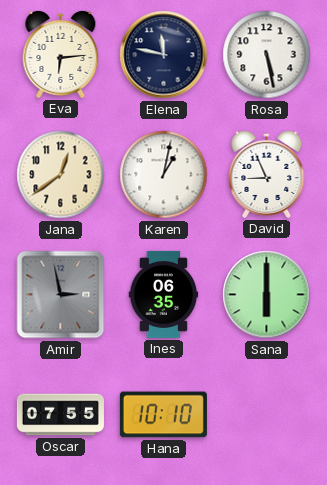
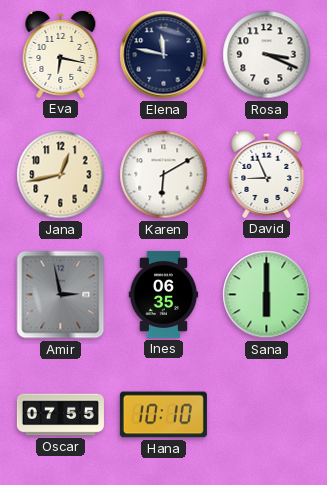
Eva: 6:14 -> 6:17
Rosa: 5:28 -> 3:19
Jana: 12:39 -> 12:43
Karen: 1:02 -> 6:10
